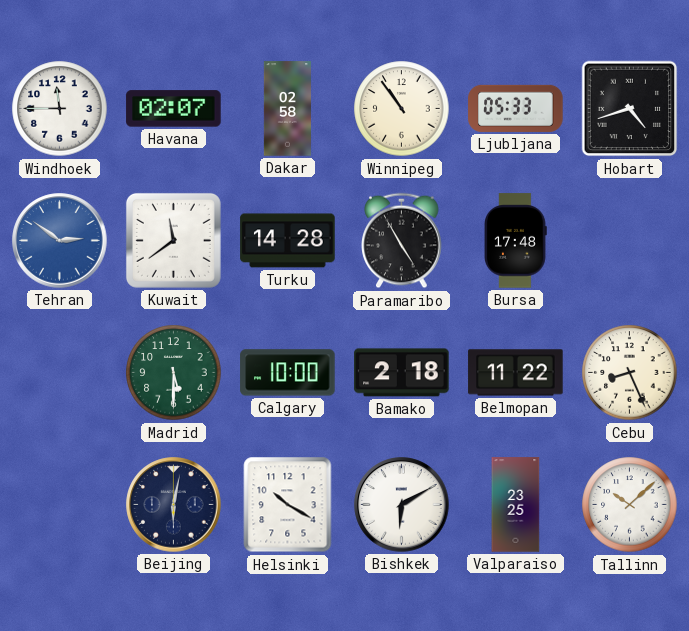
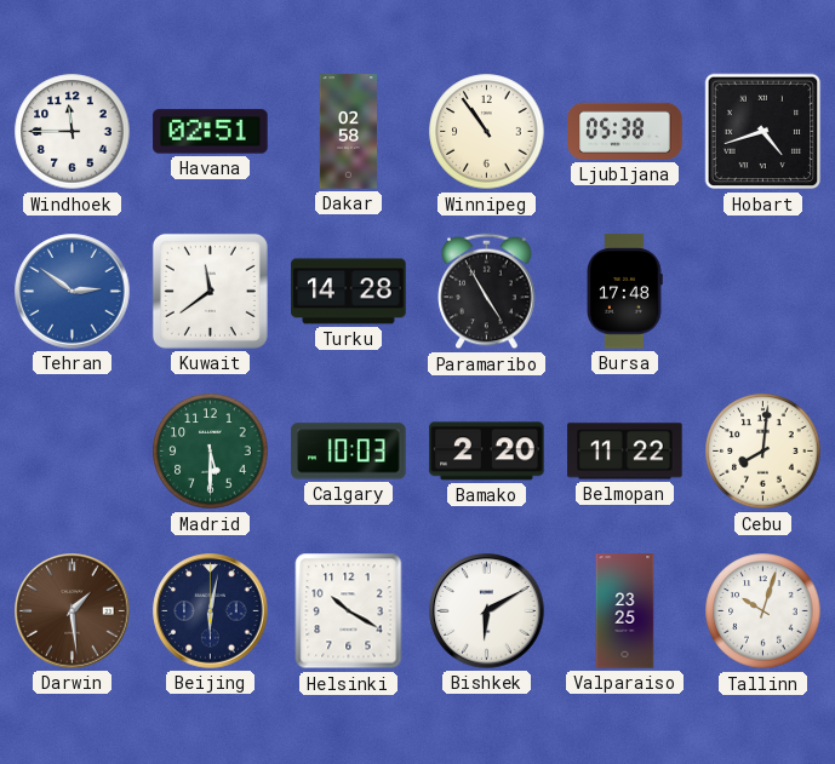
Havana: 02:07 -> 02:51
Ljubljana: 05:33 -> 05:38
Calgary: 10:00 -> 10:03
Bamako: 2:18 -> 2:20
Cebu: 8:26 -> 8:01
Darwin: none -> 1:29
Tallinn: 10:08 -> 10:03
